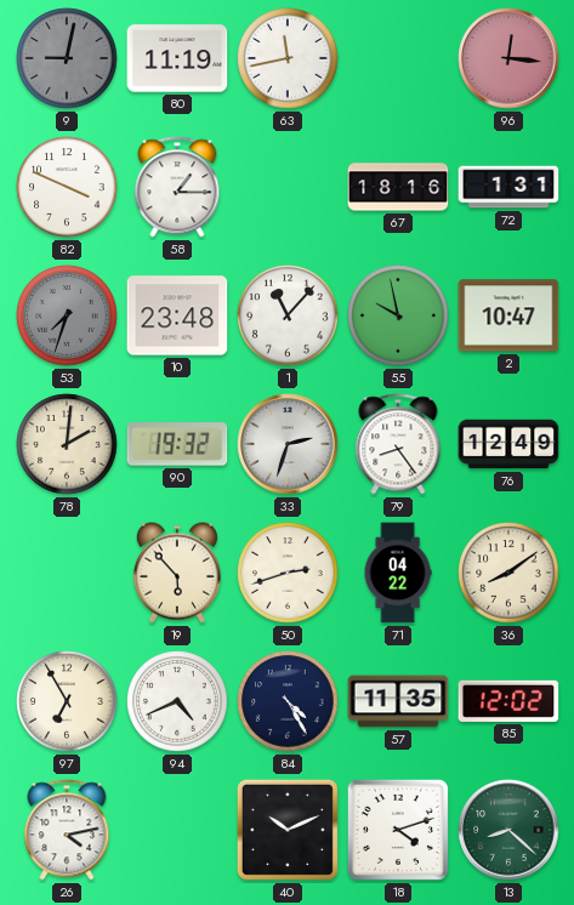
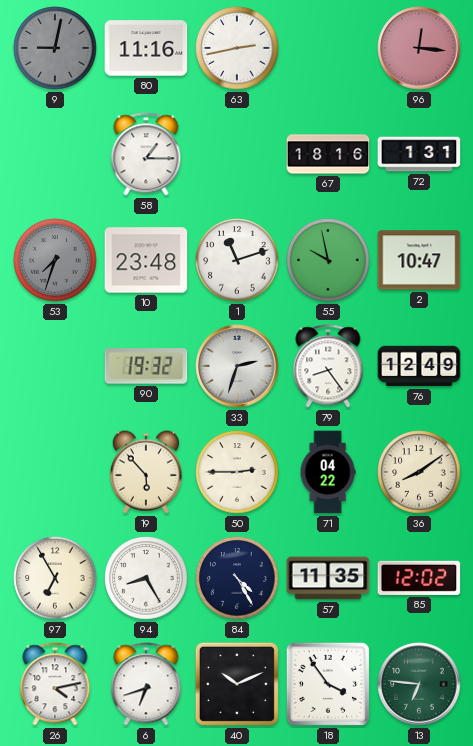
80: 11:19 -> 11:16
63: 11:43 -> 2:43
82: 3:49 -> none
1: 11:07 -> 11:12
78: 2:01 -> none
50: 2:42 -> 2:45
94: 4:41 -> 8:25
6: none -> 6:42
18: 4:12 -> 3:54
13: 8:22 -> 6:46
